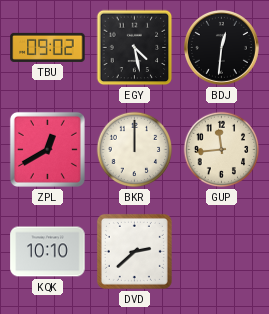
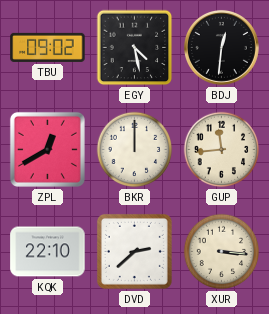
KQK: 10:10 -> 22:10
XUR: none -> 3:16
